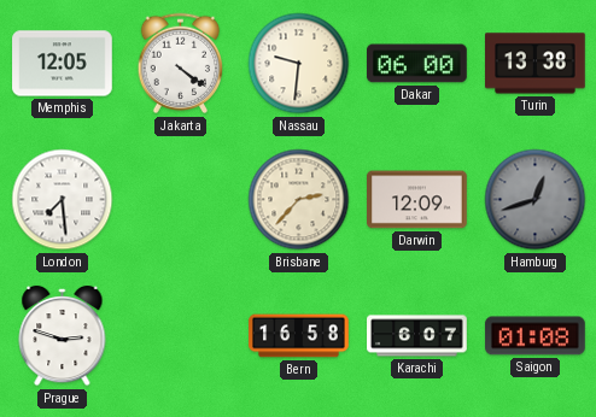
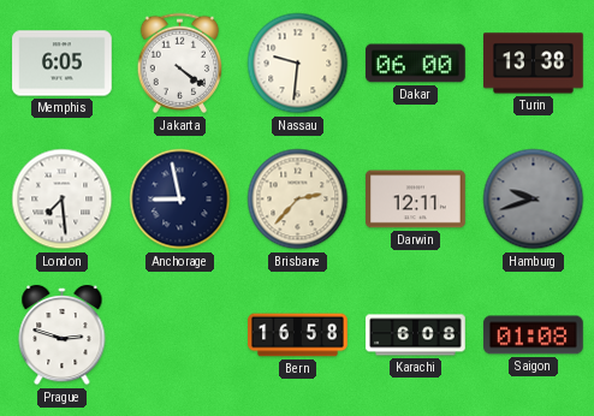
Memphis: 12:05 -> 6:05
Anchorage: none -> 8:58
Darwin: 12:09 -> 12:11
Hamburg: 12:42 -> 9:42
Karachi: 6:07 -> 6:08
